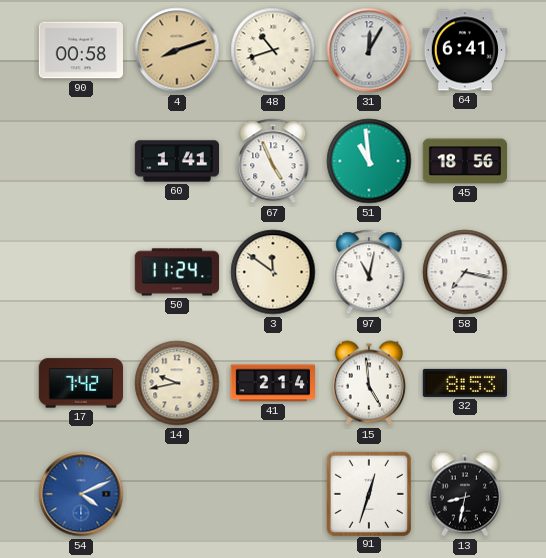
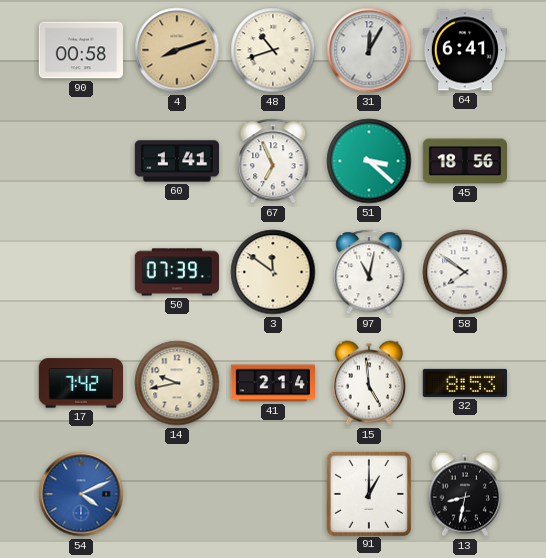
67: 4:56 -> 6:56
51: 10:59 -> 3:22
50: 11:24 -> 07:39
58: 7:17 -> 7:51
91: 12:33 -> 1:00
